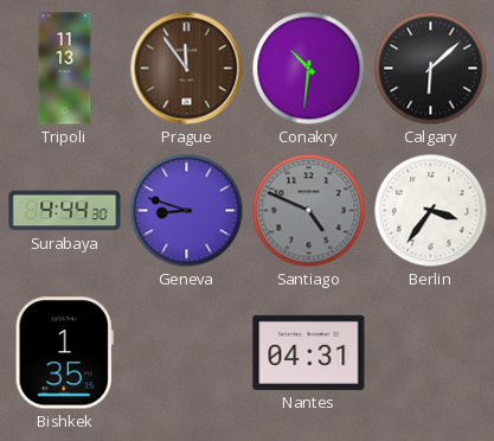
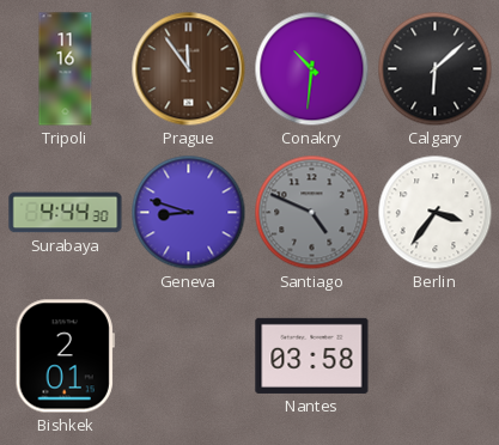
Tripoli: 11:13 -> 11:16
Bishkek: 1:35 -> 2:01
Nantes: 04:31 -> 03:58
